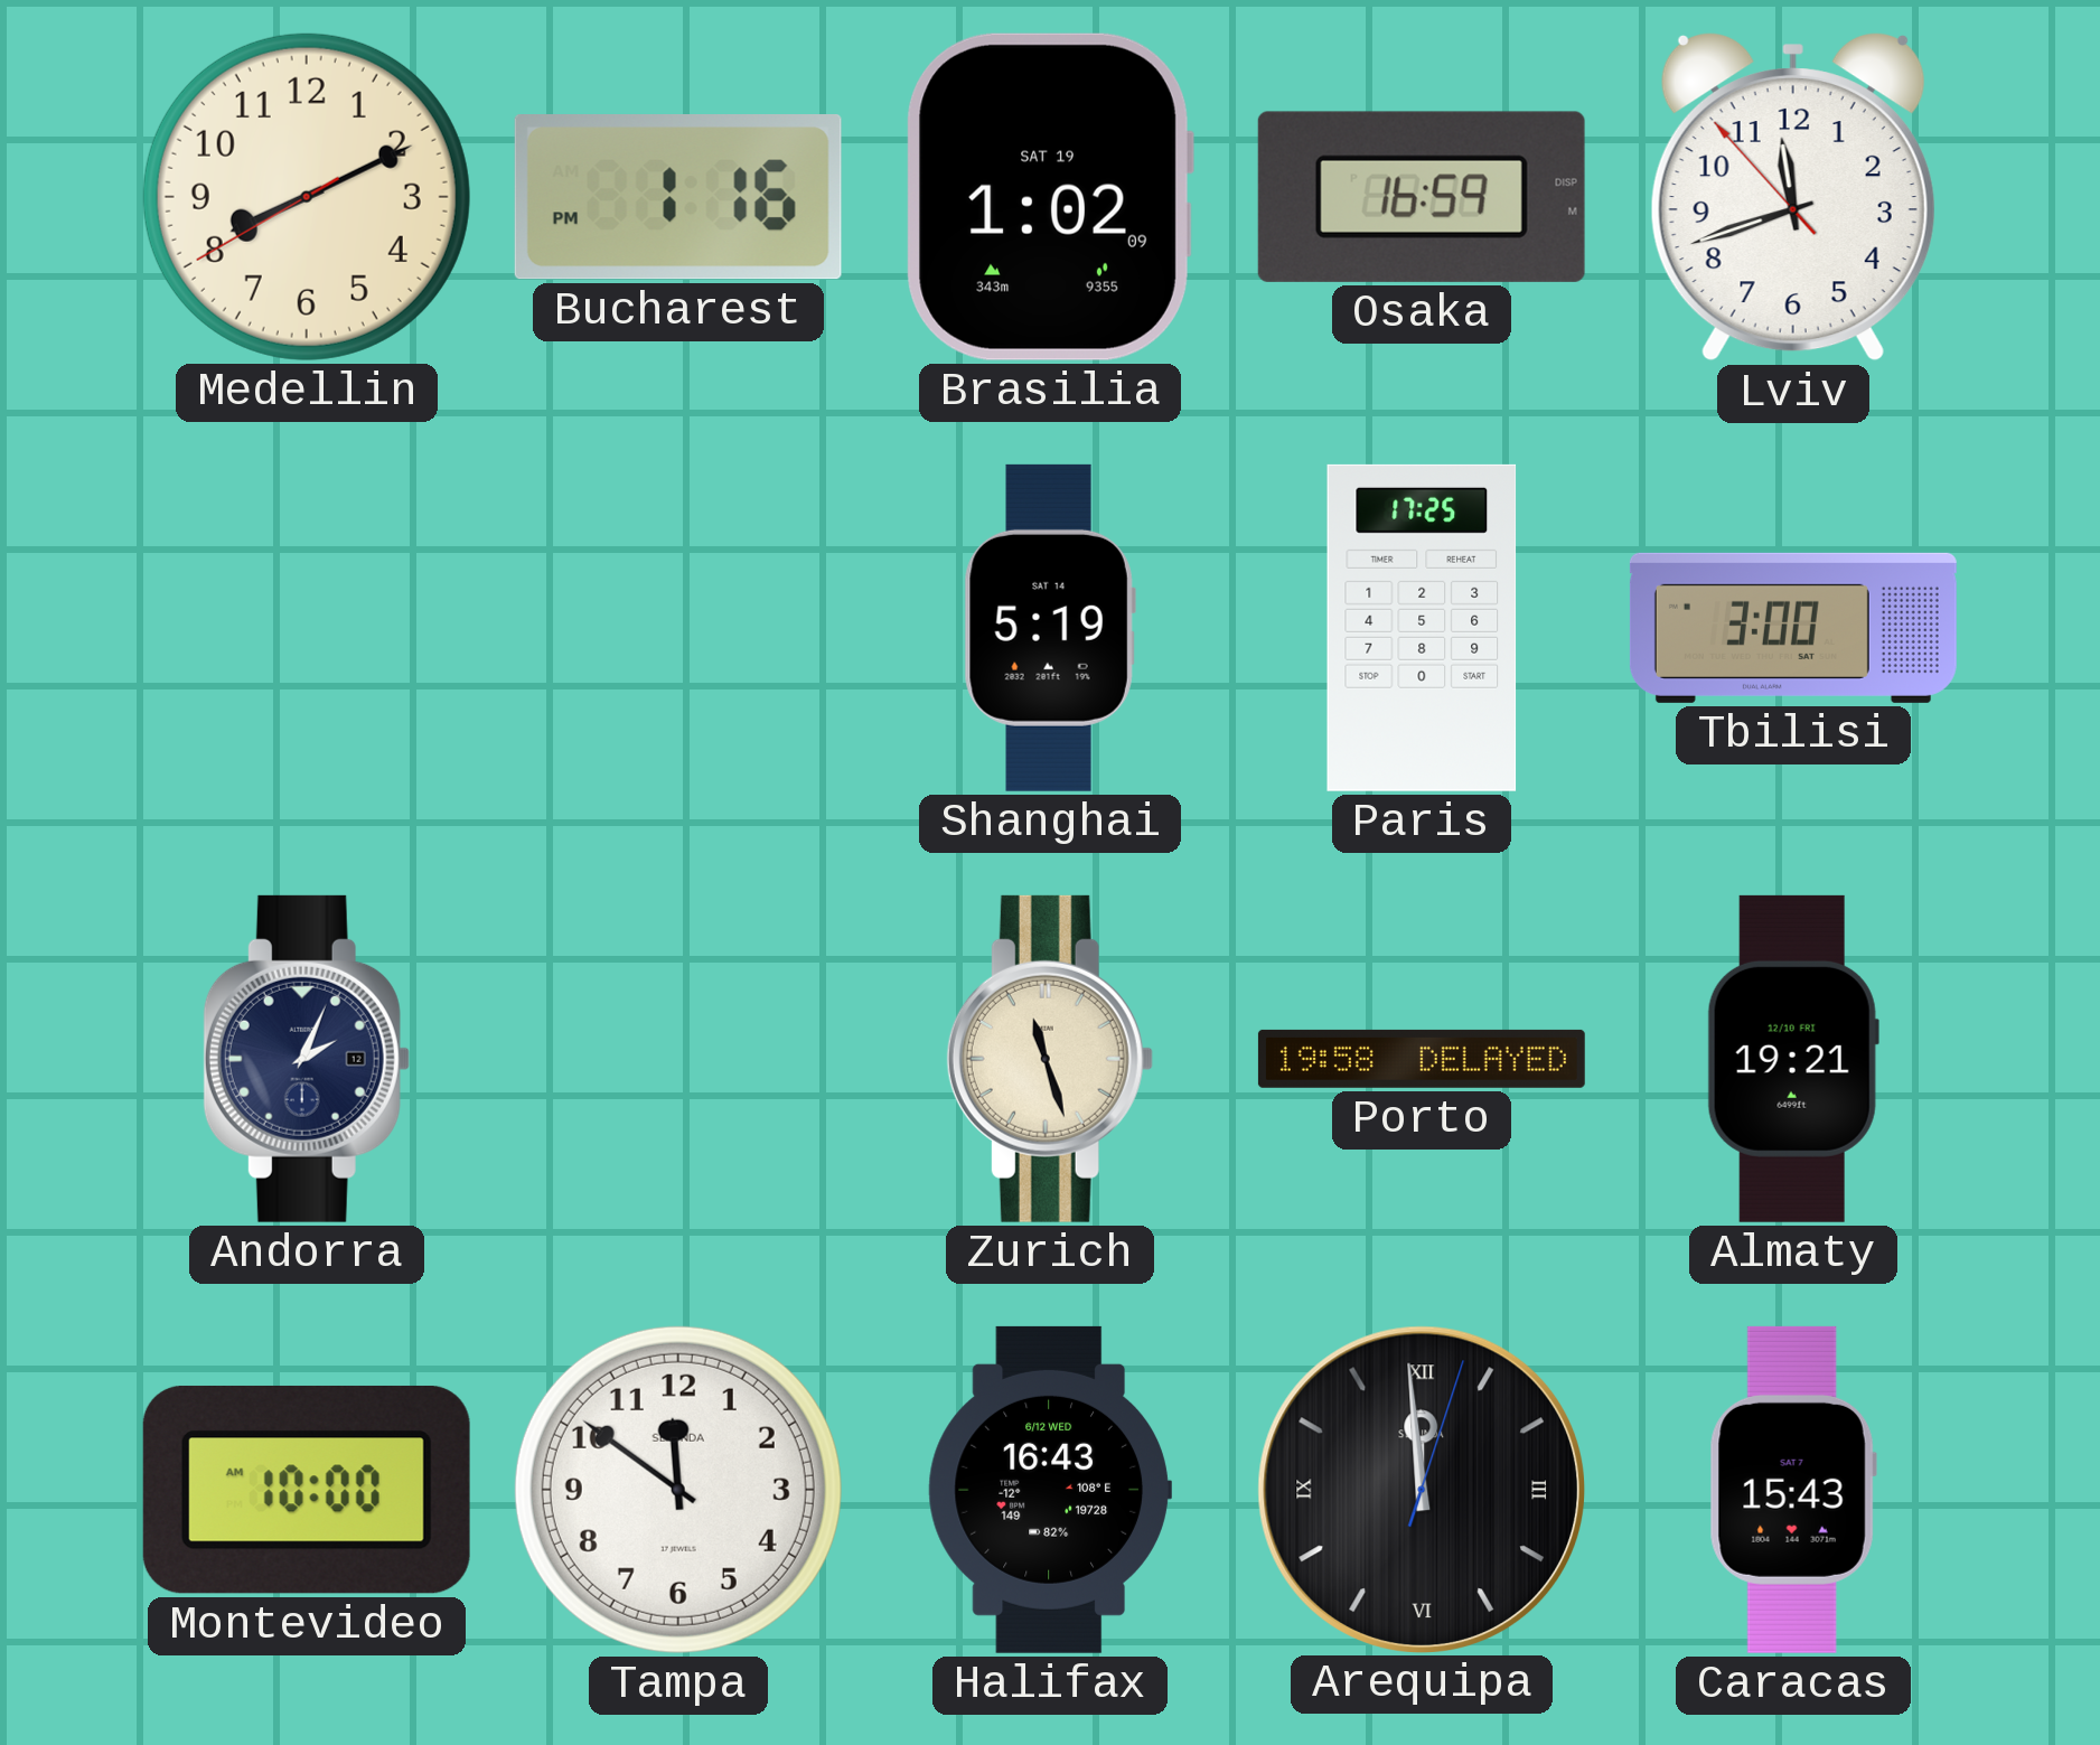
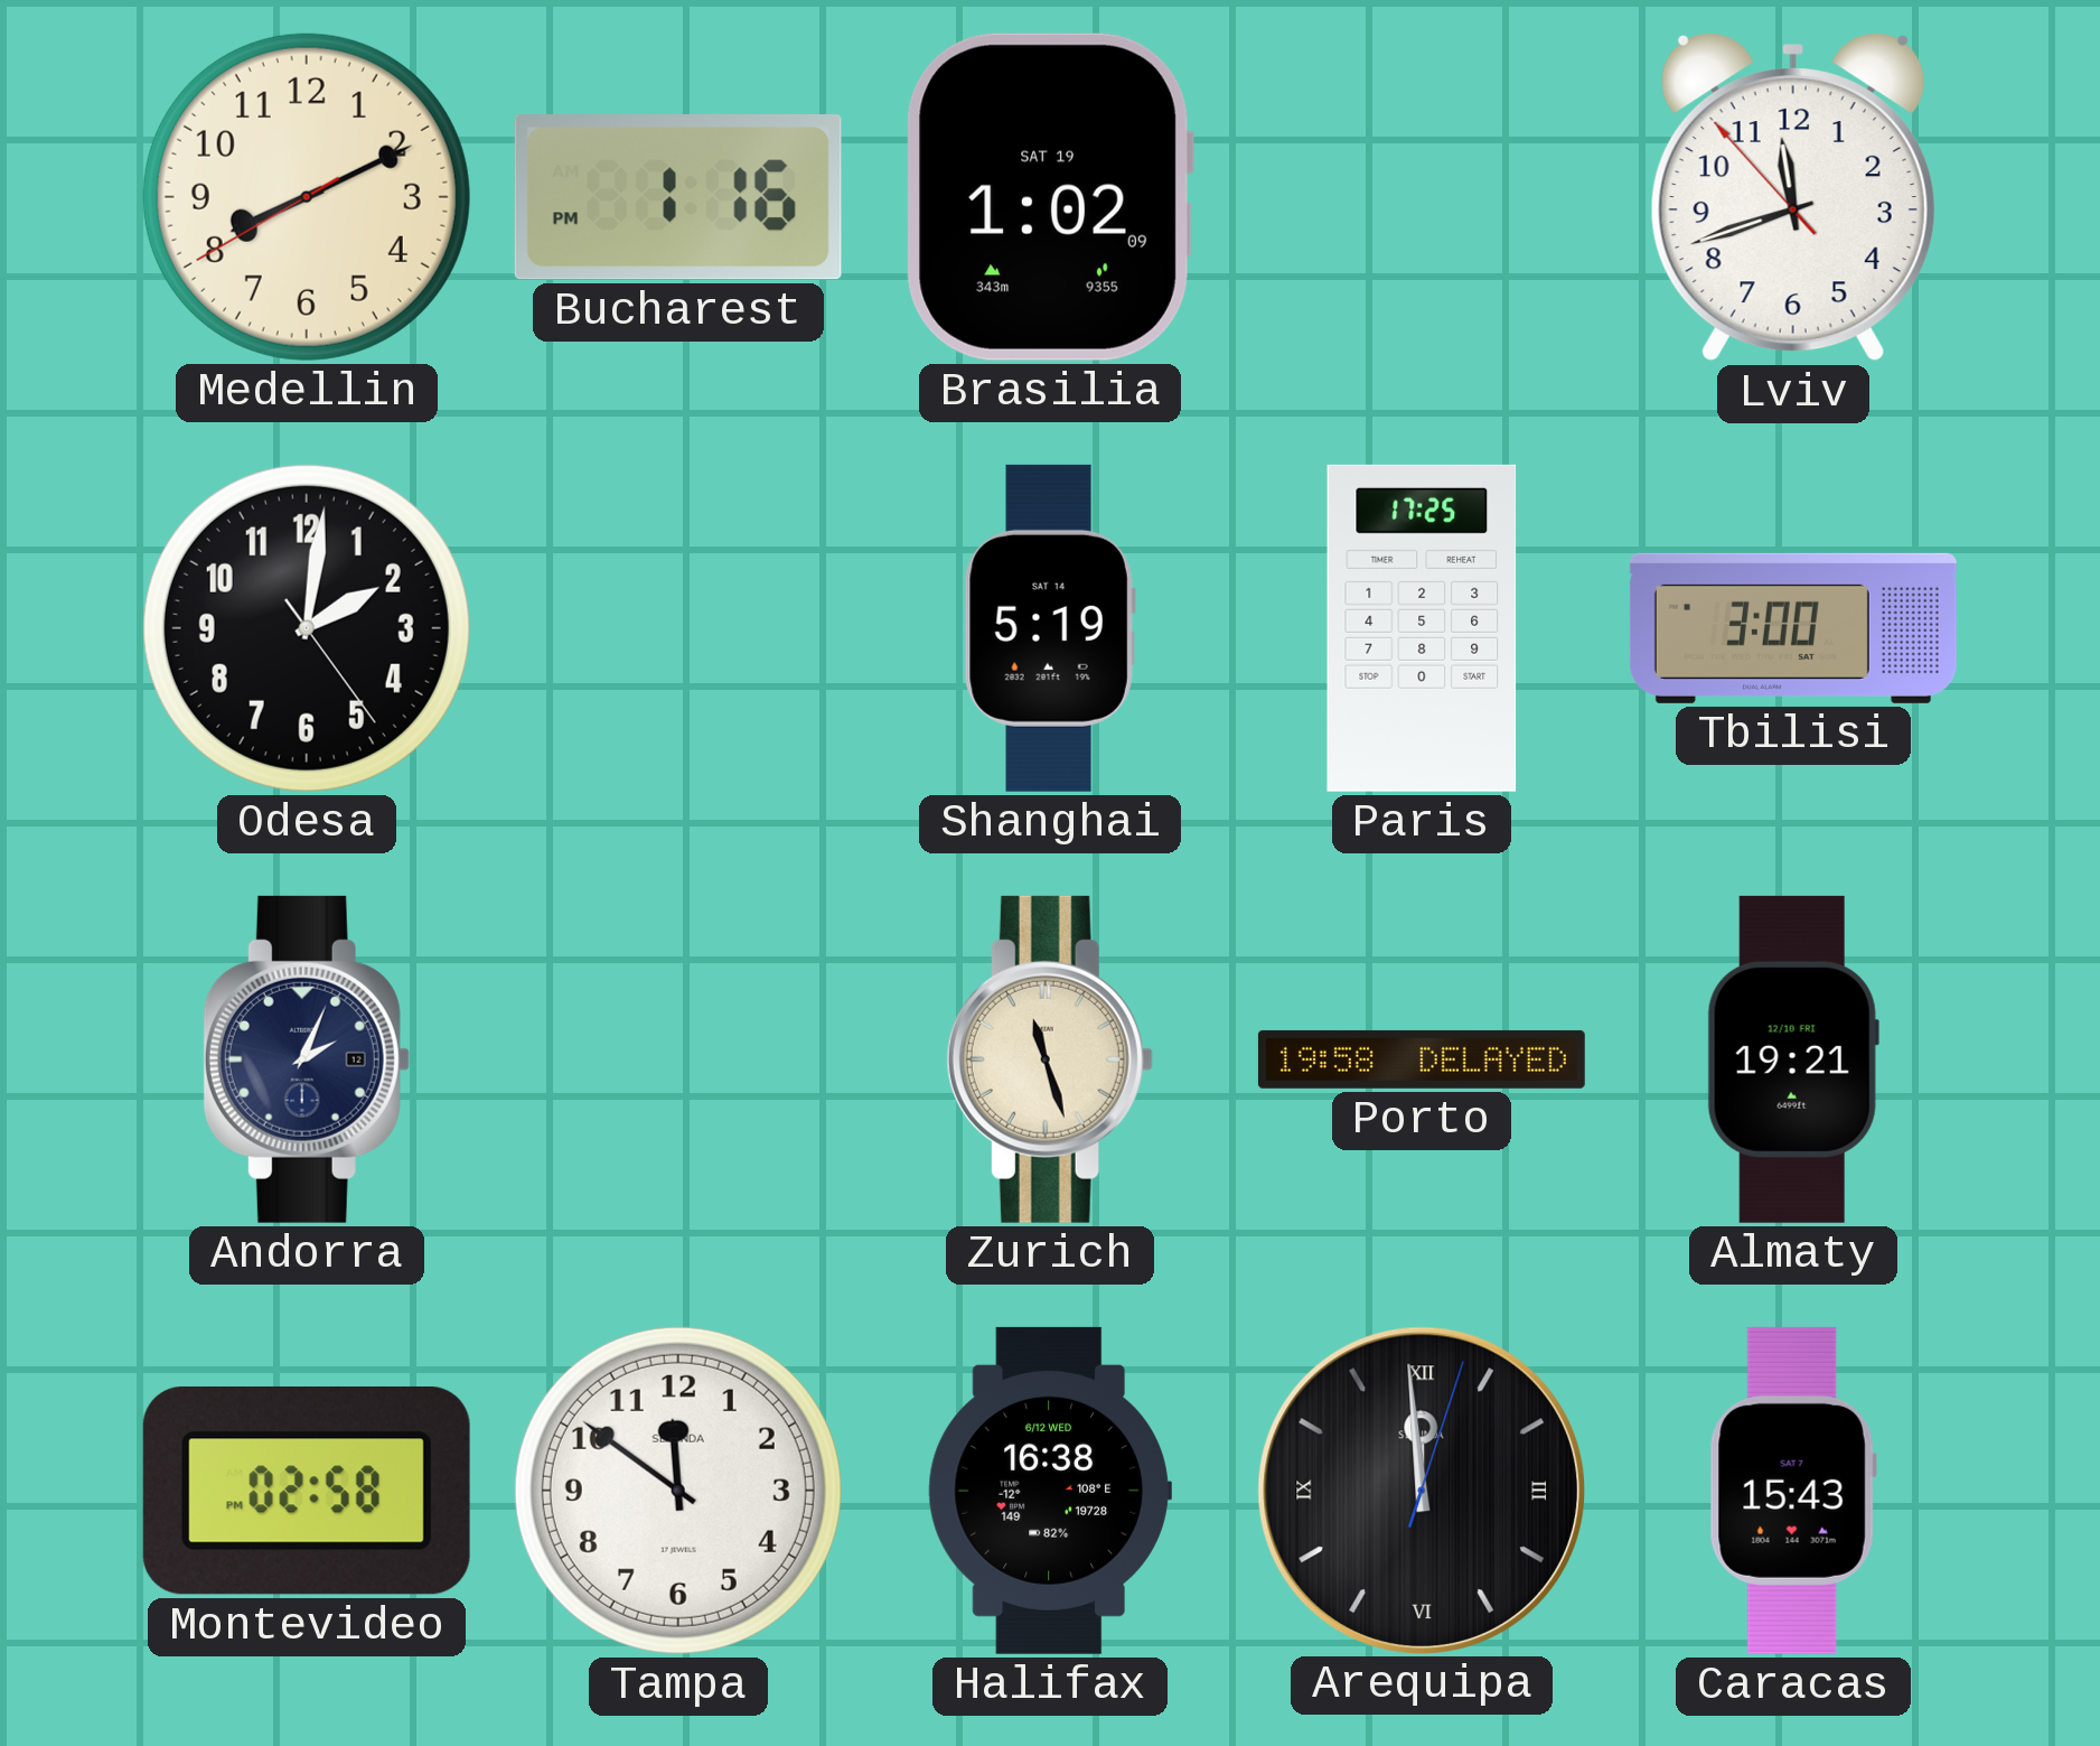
Osaka: 16:59 -> none
Odesa: none -> 2:01
Montevideo: 10:00 -> 02:58
Halifax: 16:43 -> 16:38
